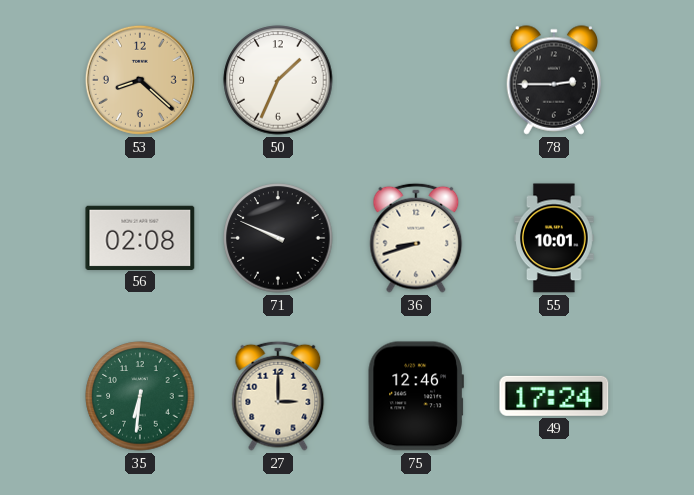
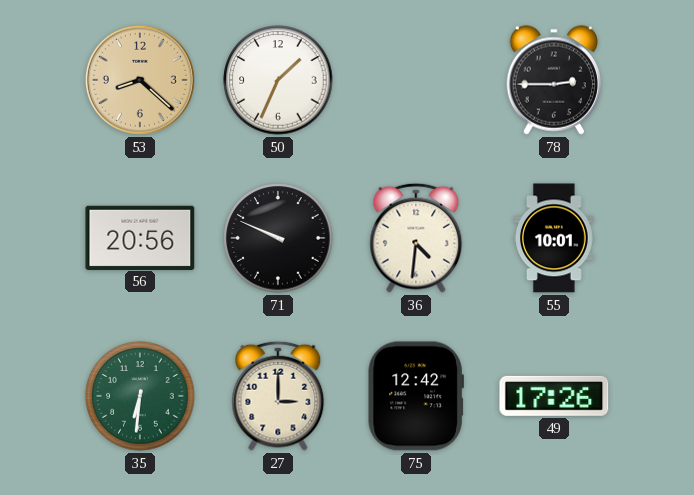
56: 02:08 -> 20:56
36: 8:42 -> 4:31
75: 12:46 -> 12:42
49: 17:24 -> 17:26
